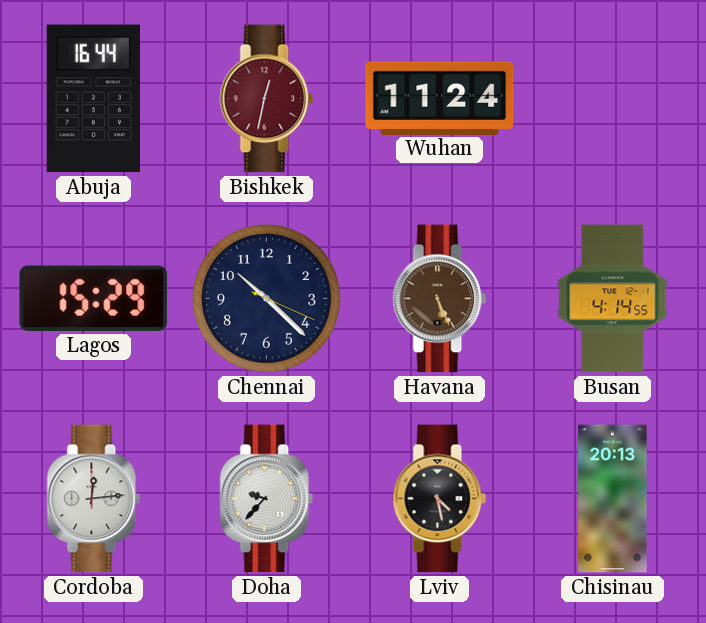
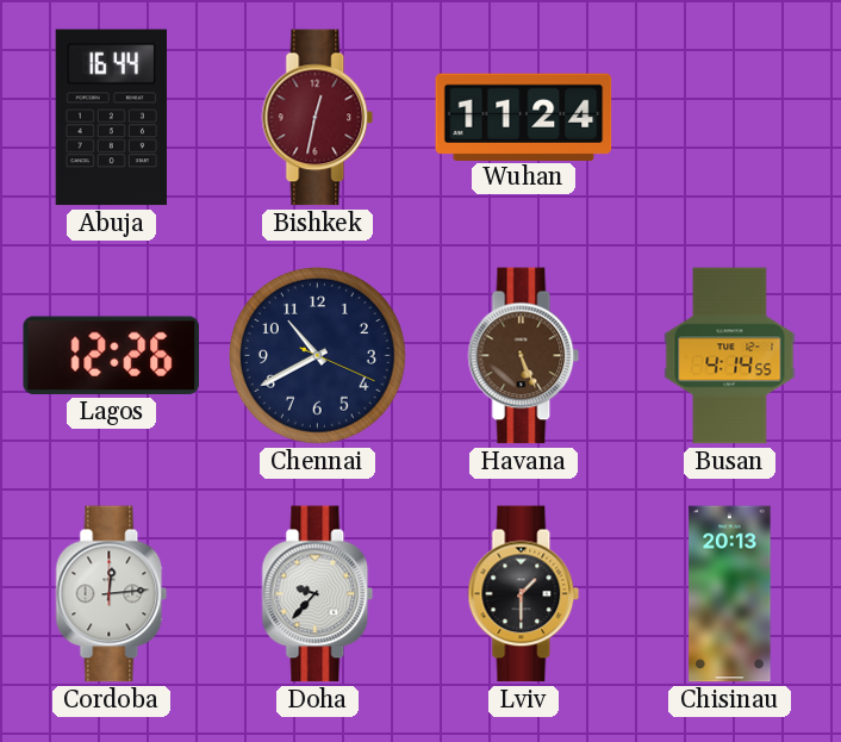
Lagos: 15:29 -> 12:26
Chennai: 10:22 -> 10:40
Lviv: 4:28 -> 1:30
